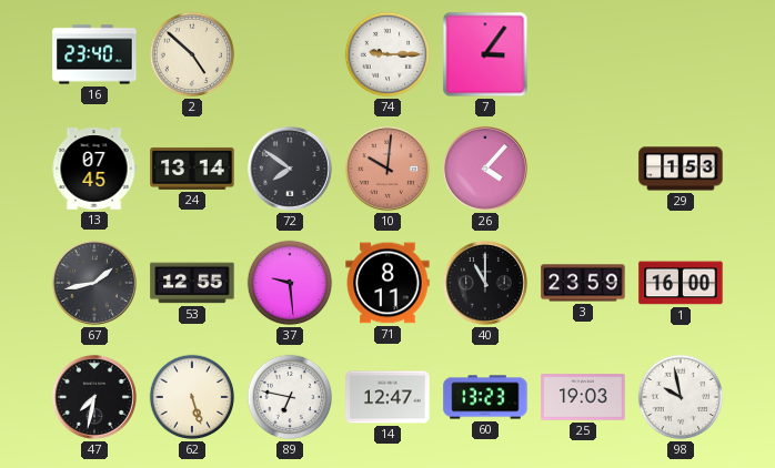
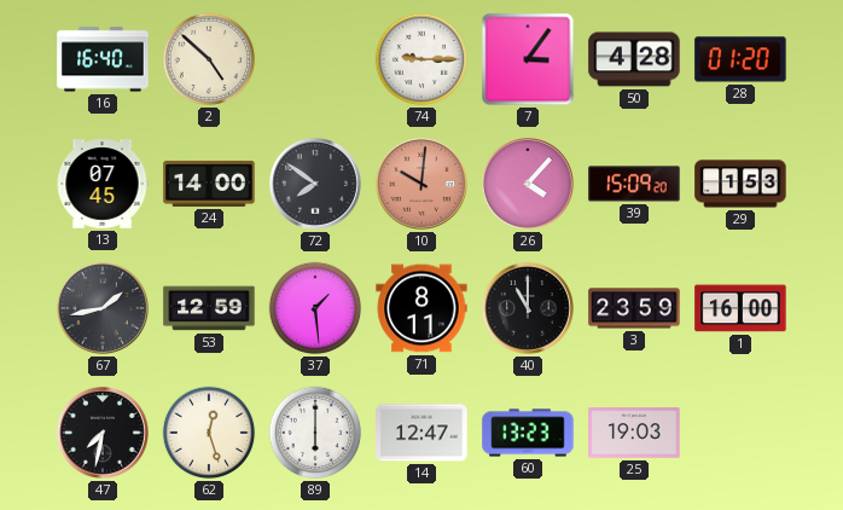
16: 23:40 -> 16:40
50: none -> 4:28
28: none -> 01:20
24: 13:14 -> 14:00
39: none -> 15:09
53: 12:55 -> 12:59
37: 9:29 -> 1:29
62: 5:27 -> 12:27
89: 6:47 -> 6:00
98: 9:58 -> none
